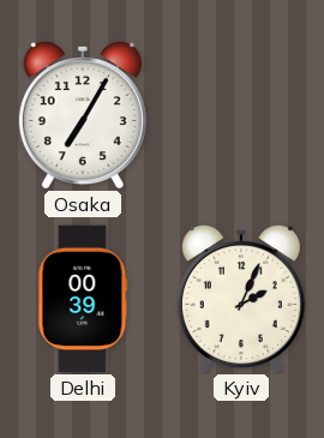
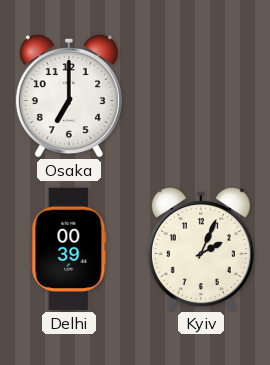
Osaka: 7:05 -> 7:00
